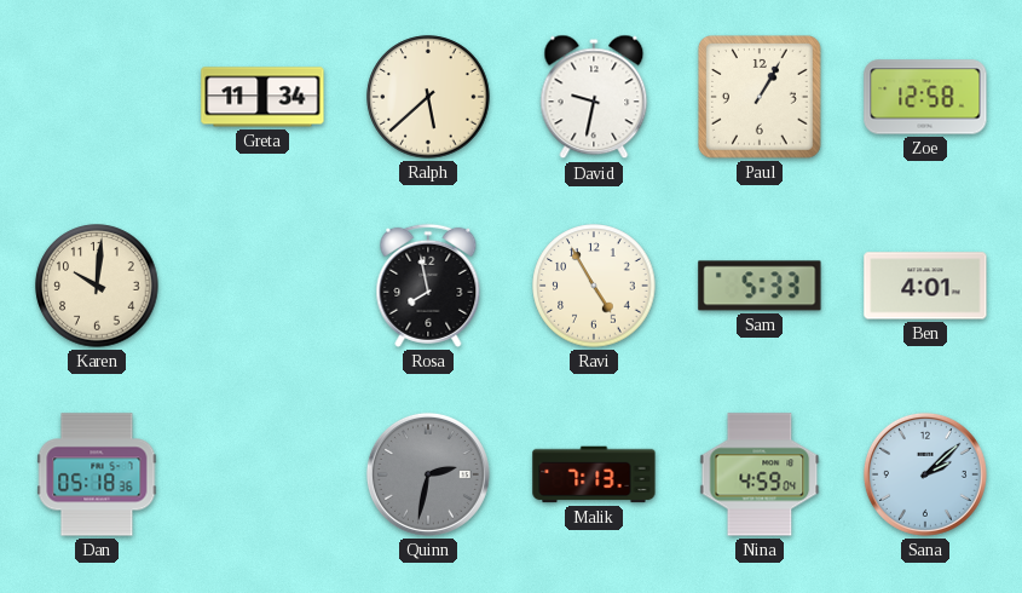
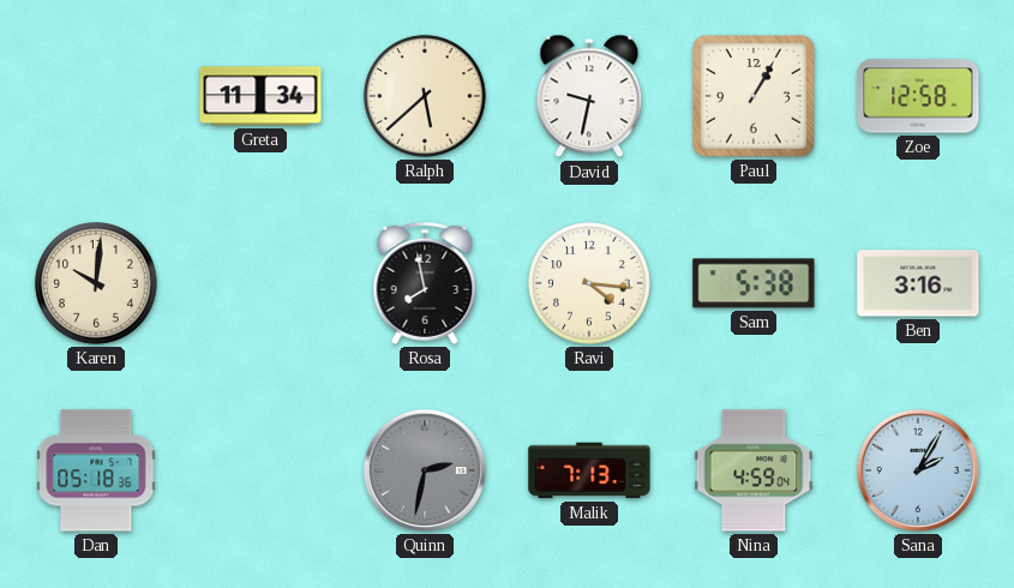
Ravi: 4:55 -> 4:16
Sam: 5:33 -> 5:38
Ben: 4:01 -> 3:16
Sana: 2:08 -> 2:05
